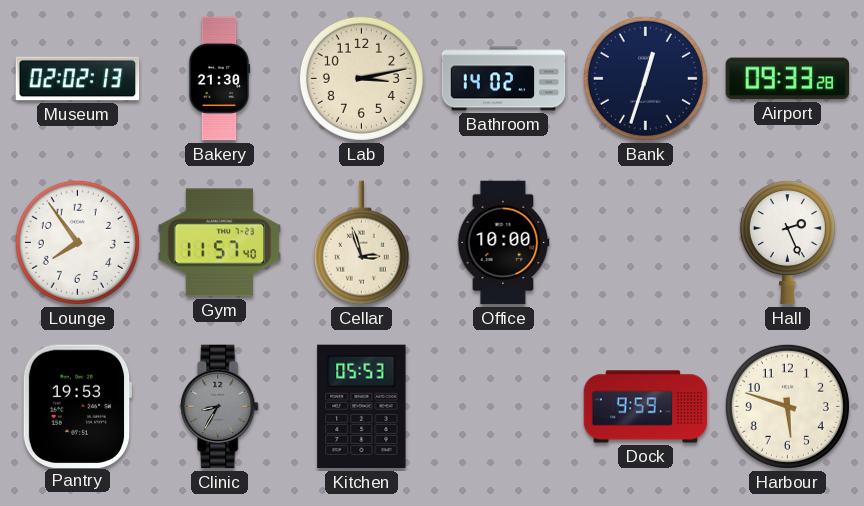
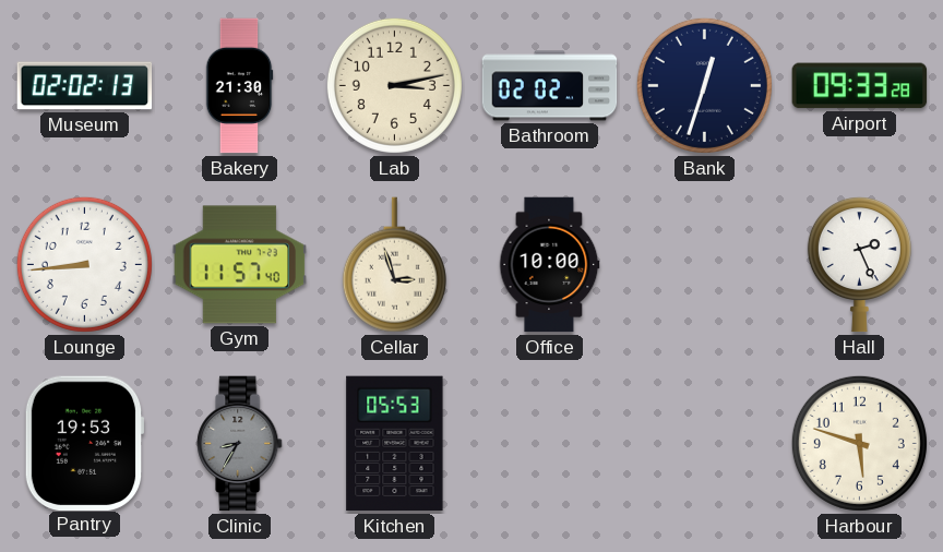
Bathroom: 14:02 -> 02:02
Lounge: 7:54 -> 8:44
Dock: 9:59 -> none
